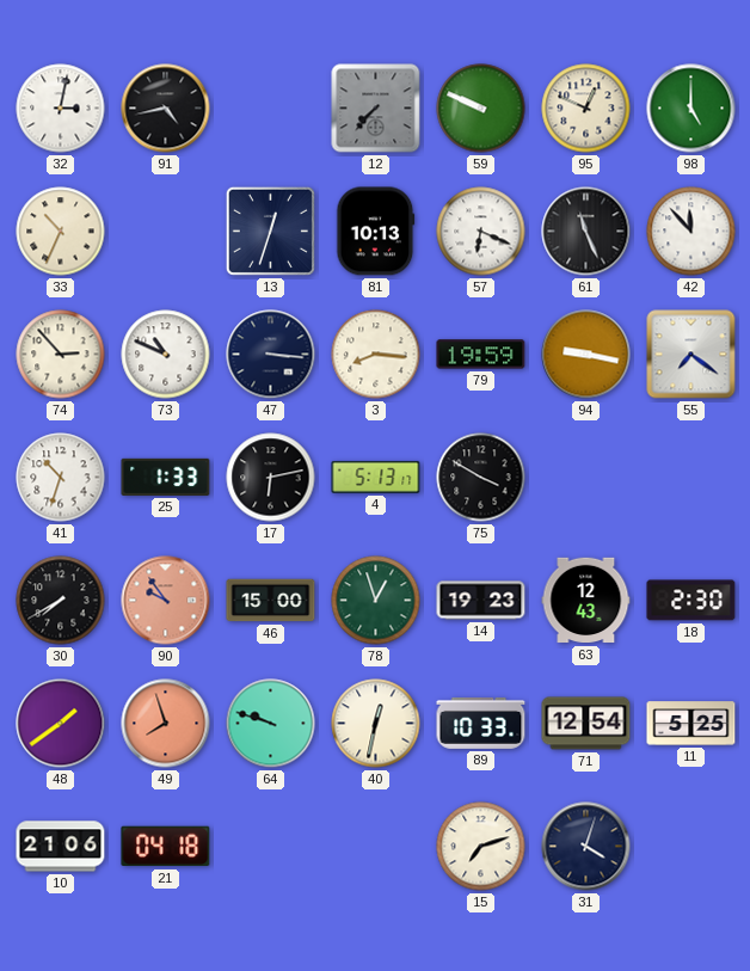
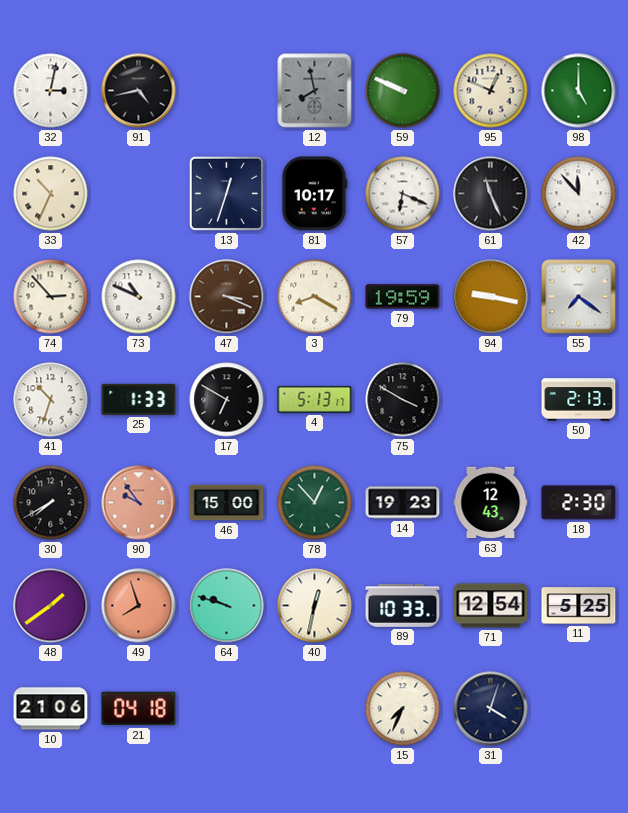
12: 7:37 -> 7:58
81: 10:13 -> 10:17
47: 3:16 -> 3:19
47 dial: navy -> brown
3: 8:16 -> 8:20
17: 6:13 -> 6:50
50: none -> 2:13
78: 12:57 -> 12:53
15: 7:12 -> 7:34
